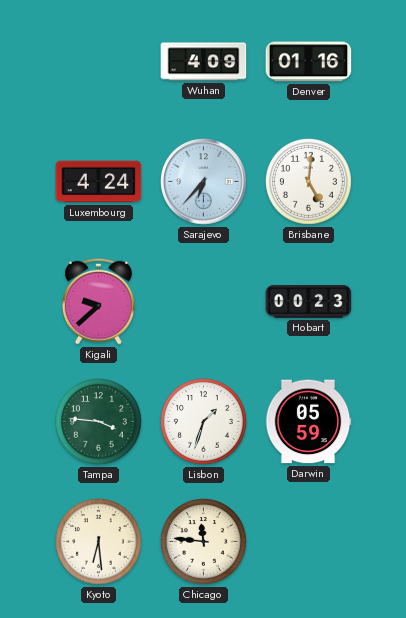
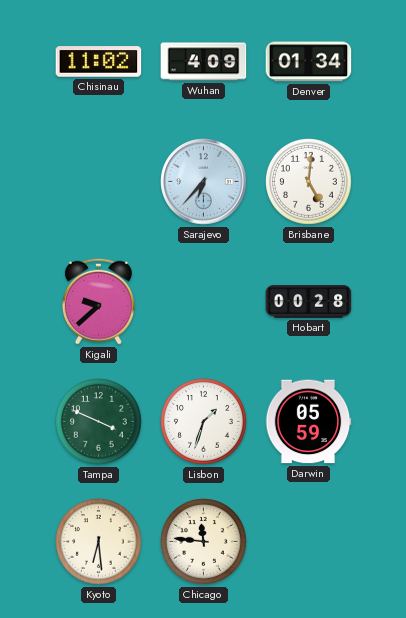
Chisinau: none -> 11:02
Denver: 01:16 -> 01:34
Luxembourg: 4:24 -> none
Hobart: 00:23 -> 00:28
Tampa: 3:46 -> 3:49
